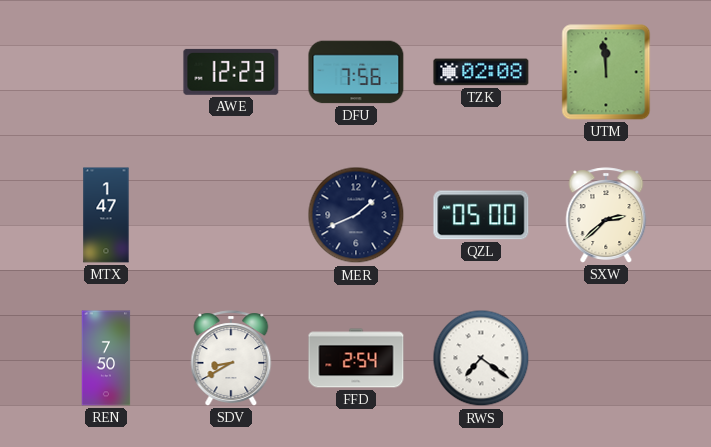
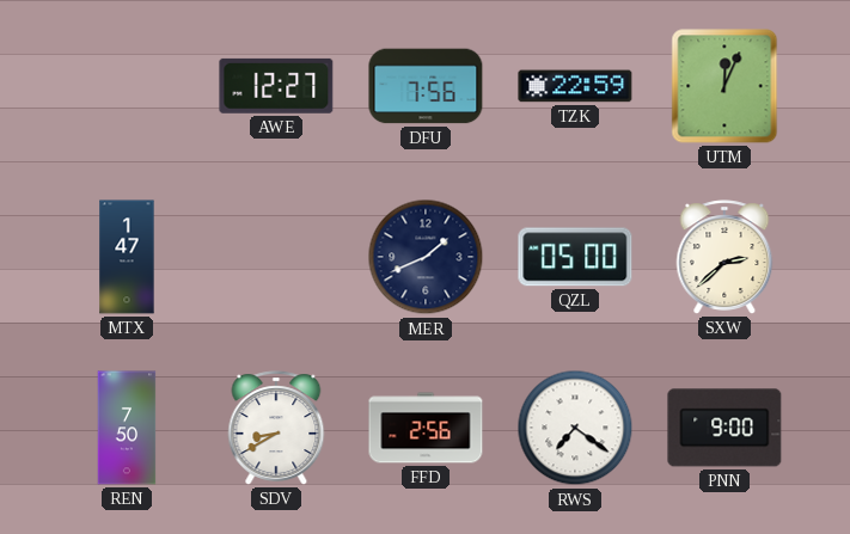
AWE: 12:23 -> 12:27
TZK: 02:08 -> 22:59
UTM: 11:59 -> 12:04
FFD: 2:54 -> 2:56
PNN: none -> 9:00
